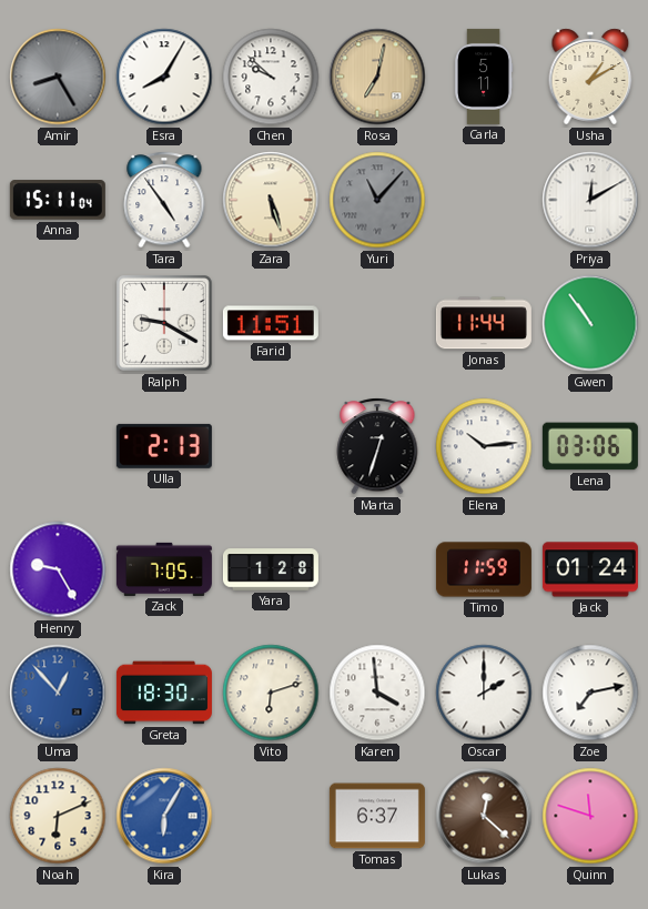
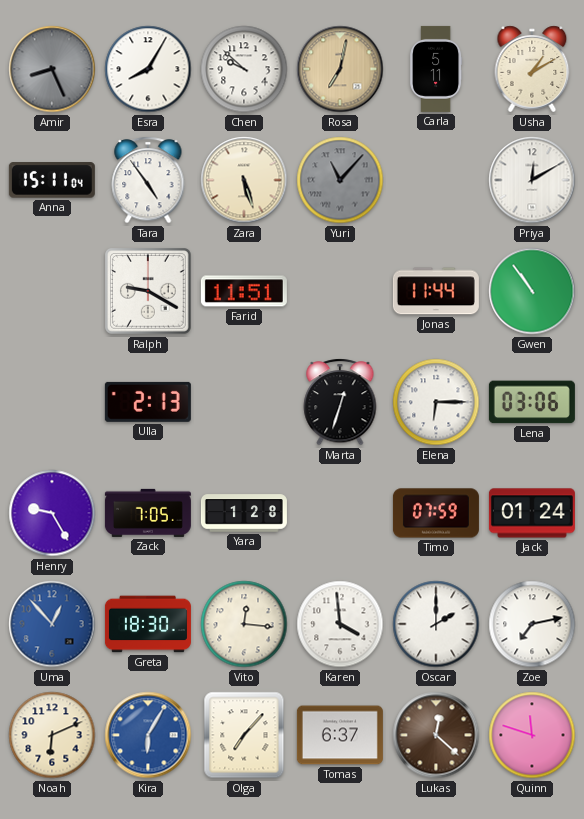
Amir: 8:25 -> 8:26
Elena: 10:14 -> 6:15
Timo: 11:59 -> 07:59
Vito: 6:12 -> 12:16
Olga: none -> 7:07
